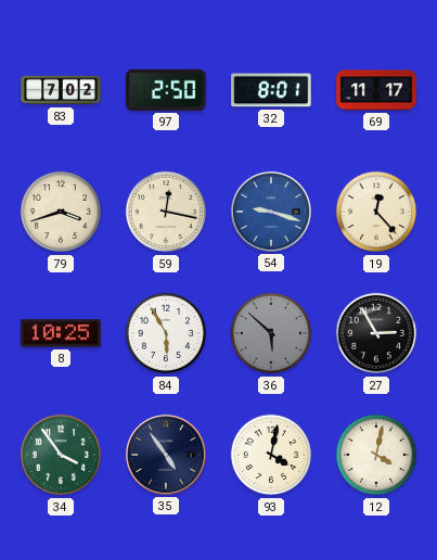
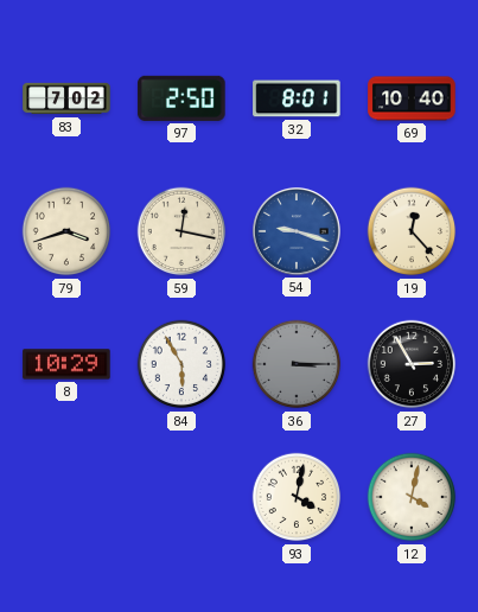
69: 11:17 -> 10:40
8: 10:25 -> 10:29
36: 5:52 -> 3:15
34: 3:54 -> none
35: 4:54 -> none
